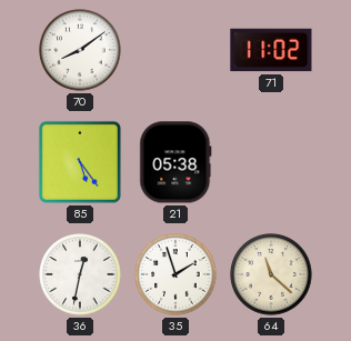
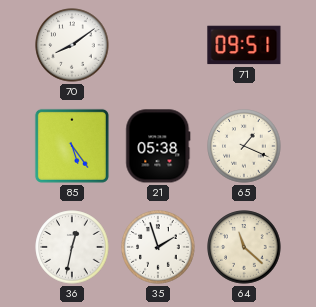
71: 11:02 -> 09:51
65: none -> 1:19
